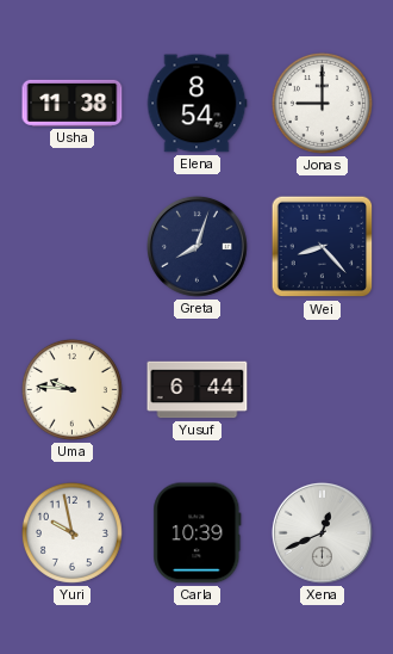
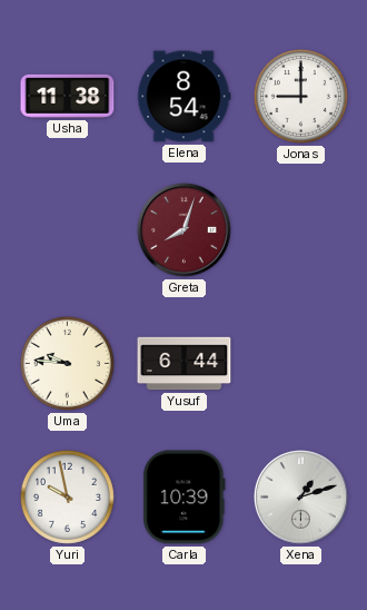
Greta dial: navy -> burgundy
Wei: 8:23 -> none
Xena: 12:41 -> 1:12
